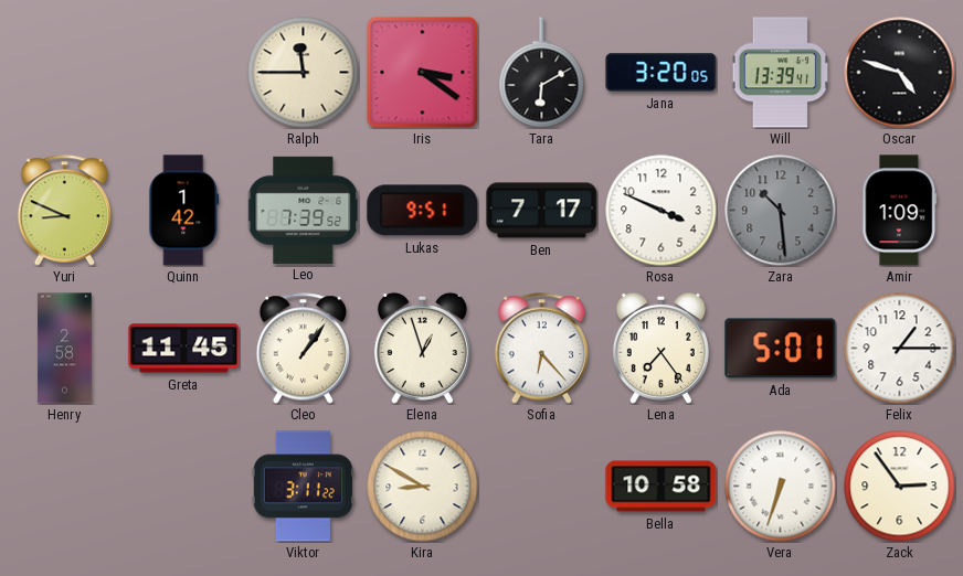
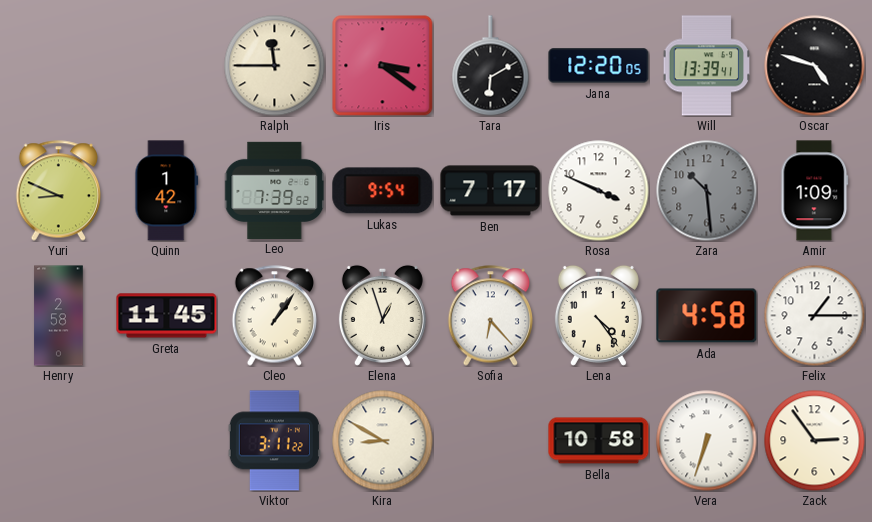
Jana: 3:20 -> 12:20
Lukas: 9:51 -> 9:54
Lena: 7:24 -> 4:24
Ada: 5:01 -> 4:58
